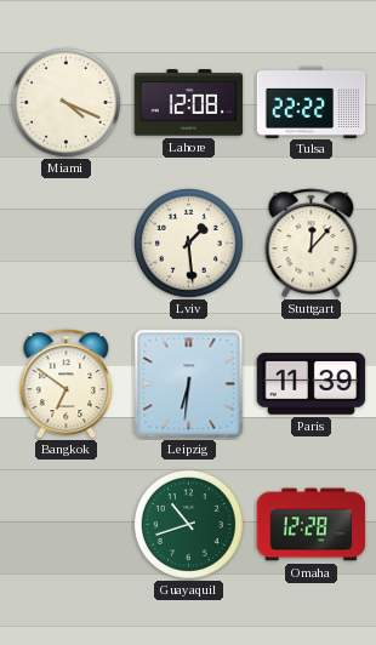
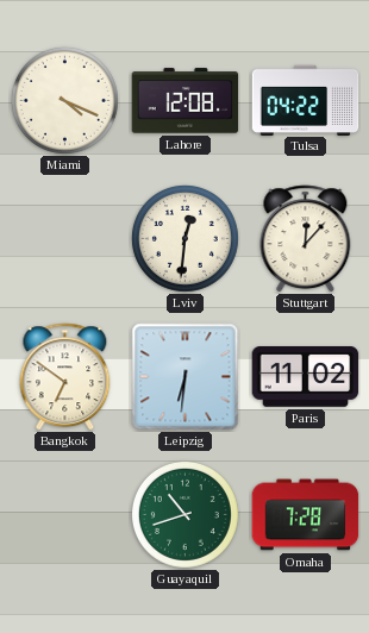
Tulsa: 22:22 -> 04:22
Lviv: 1:29 -> 12:31
Paris: 11:39 -> 11:02
Omaha: 12:28 -> 7:28
